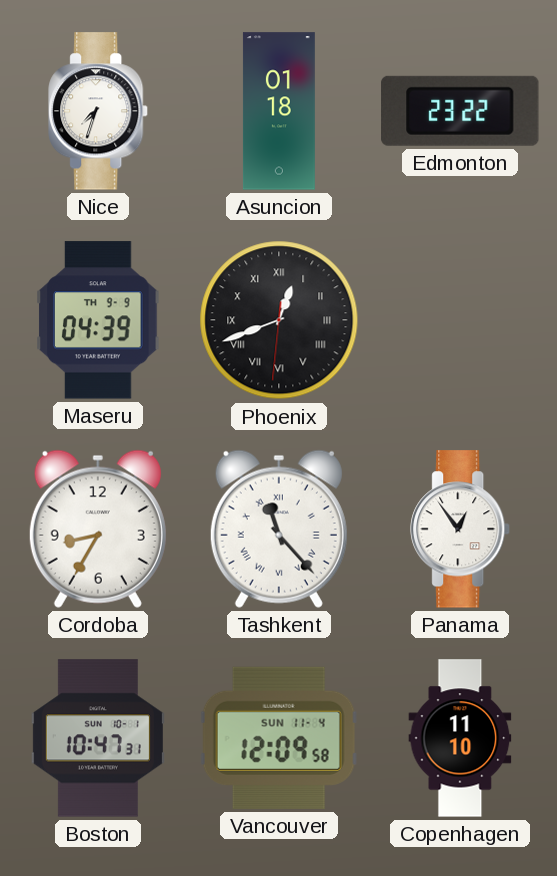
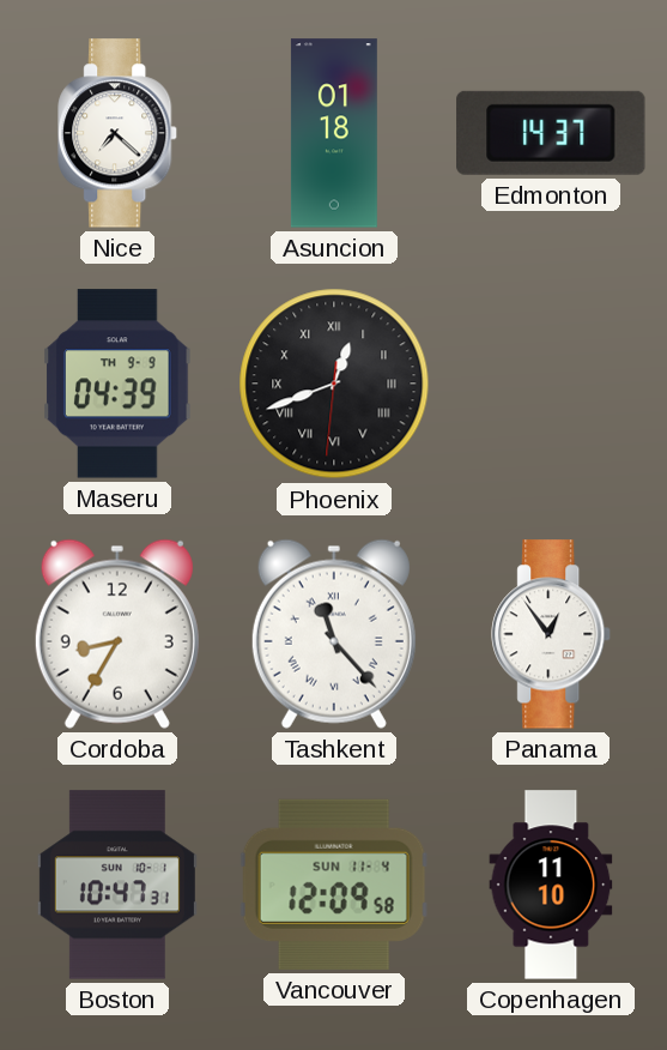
Nice: 7:33 -> 7:22
Edmonton: 23:22 -> 14:37
